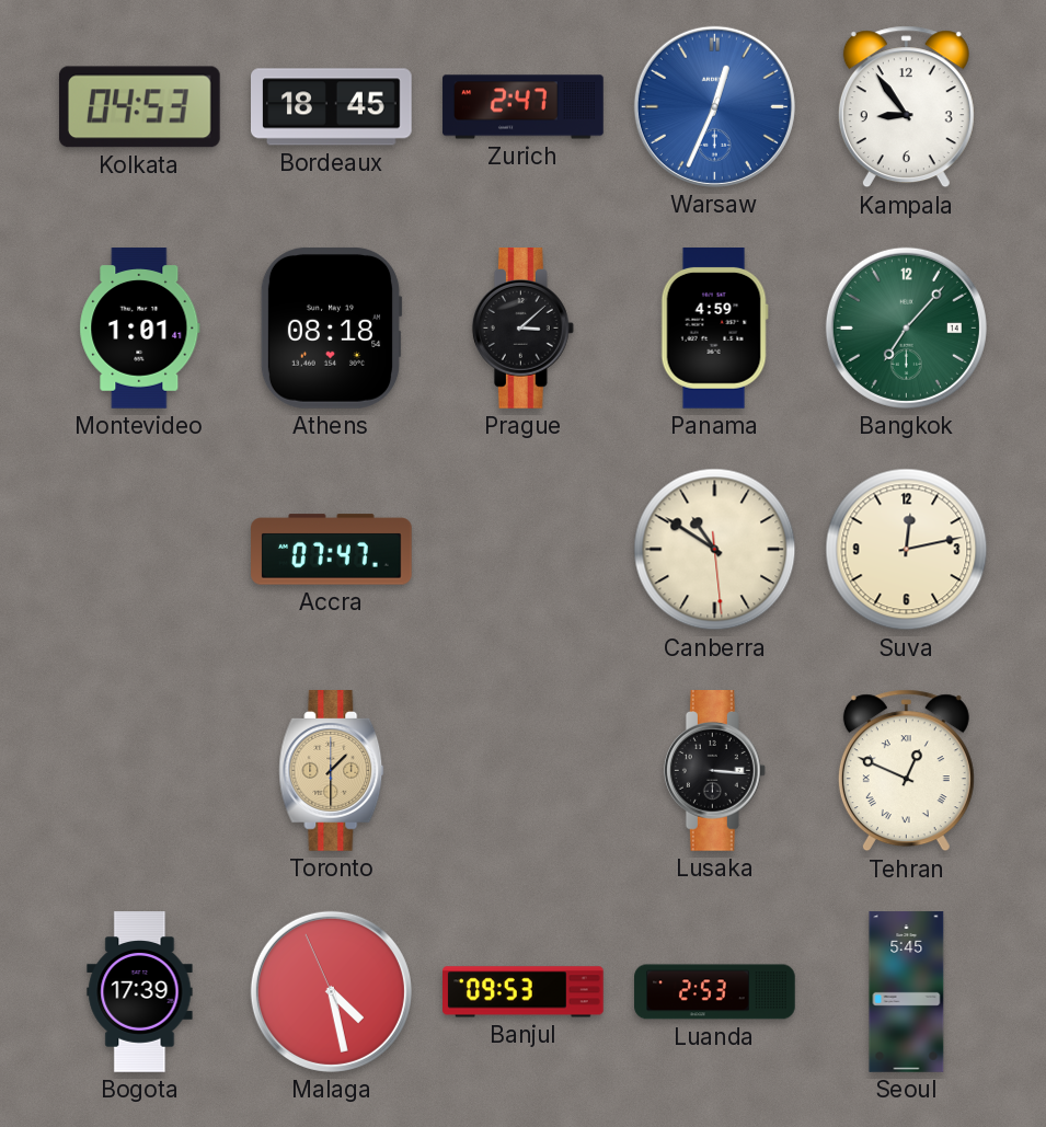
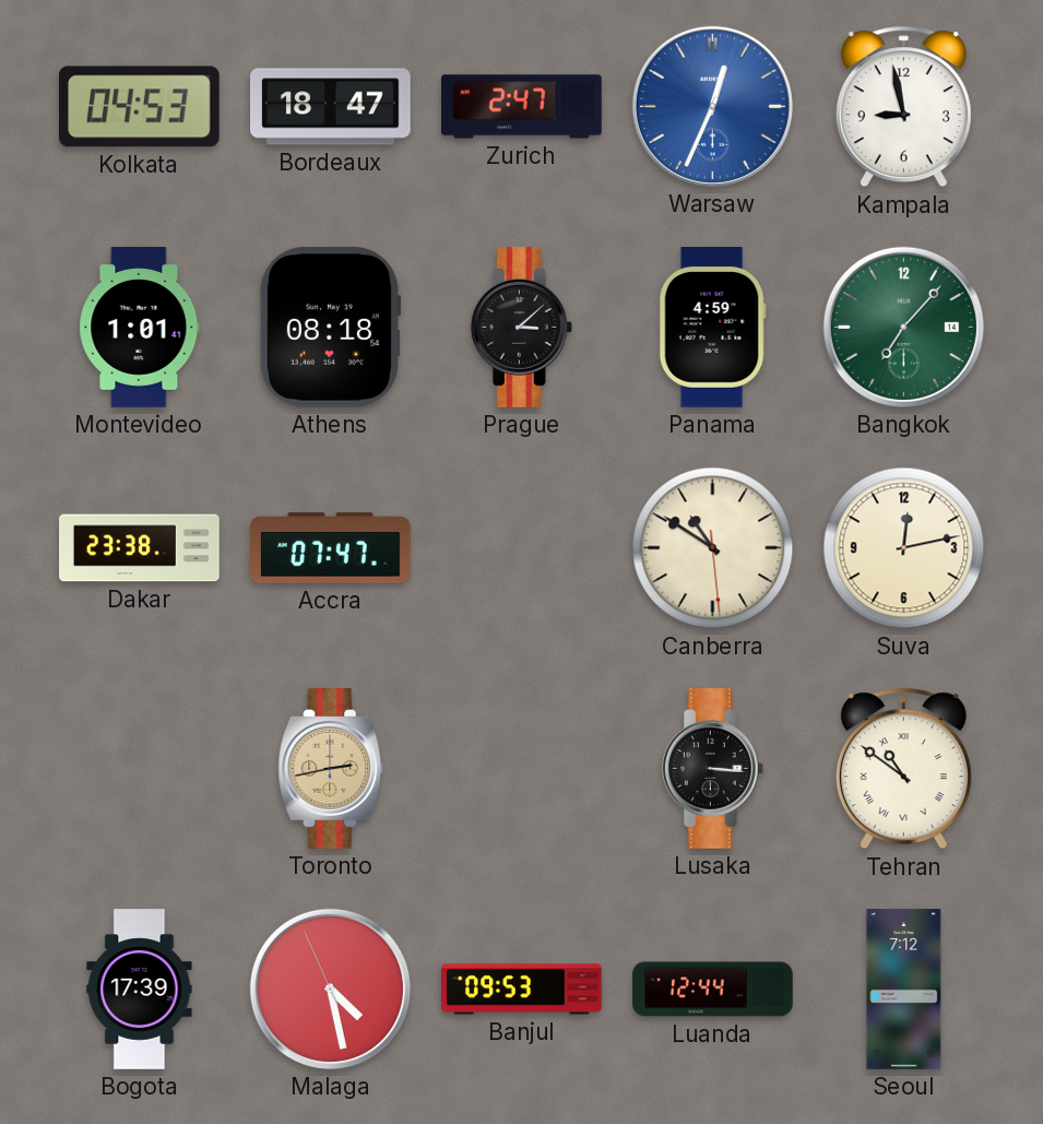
Bordeaux: 18:45 -> 18:47
Kampala: 8:54 -> 8:58
Dakar: none -> 23:38
Toronto: 1:30 -> 2:43
Tehran: 12:49 -> 10:51
Luanda: 2:53 -> 12:44
Seoul: 5:45 -> 7:12
